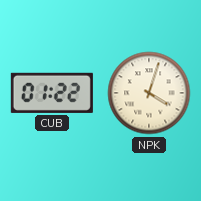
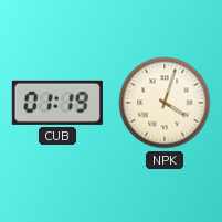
CUB: 01:22 -> 01:19
